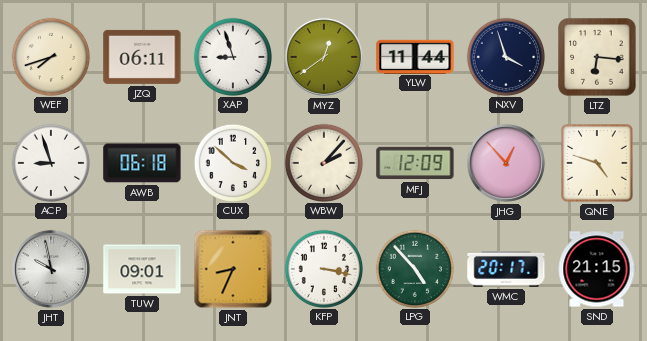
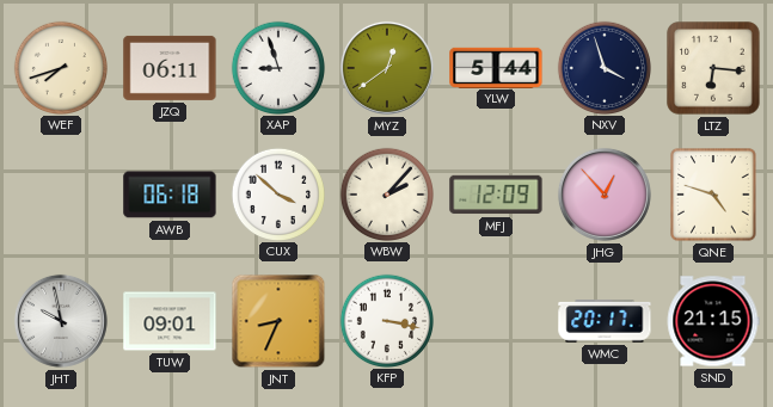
YLW: 11:44 -> 5:44
ACP: 8:57 -> none
LPG: 4:53 -> none
